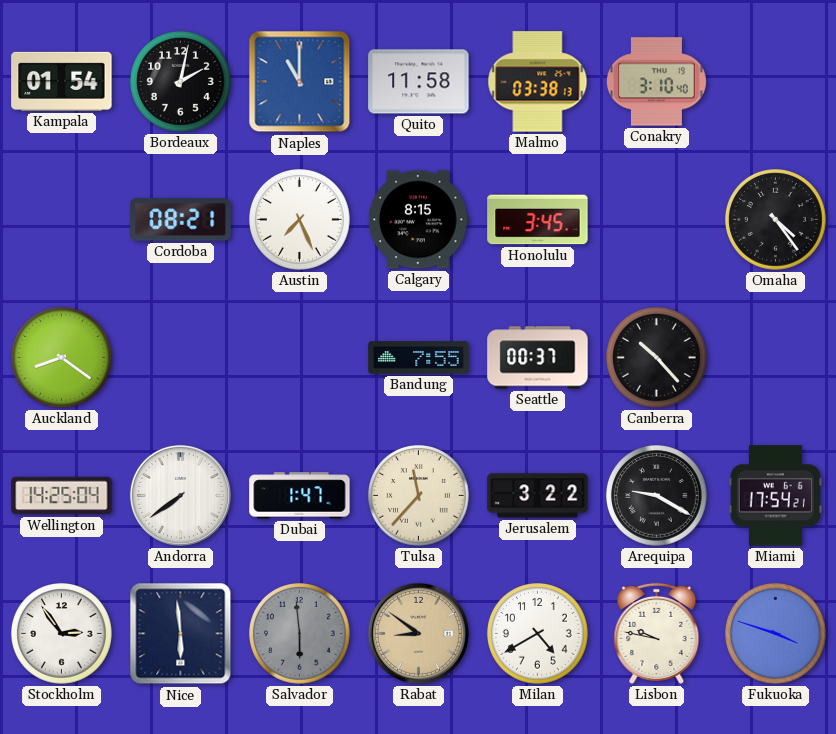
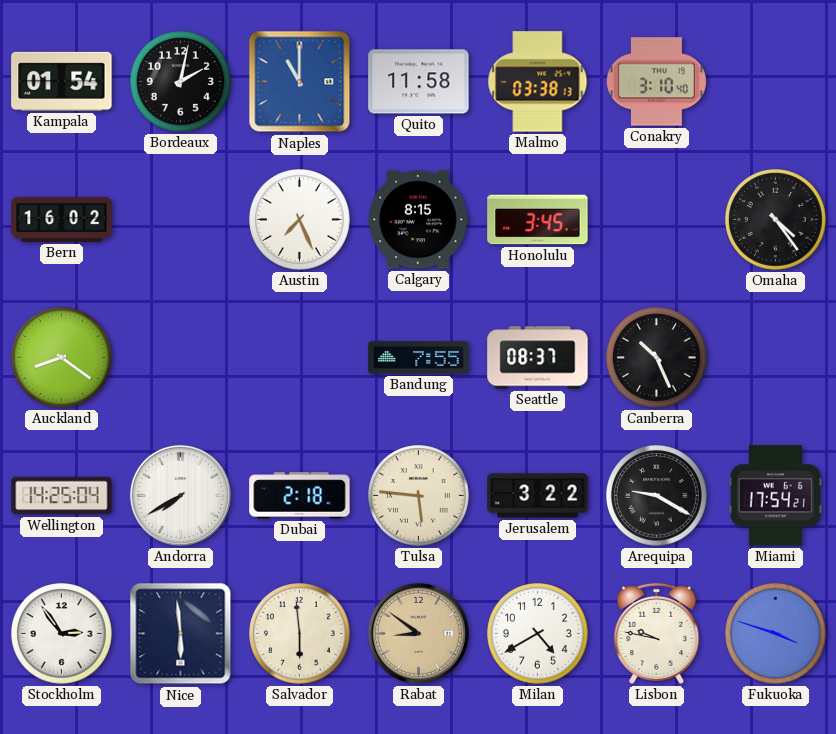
Bern: none -> 16:02
Cordoba: 08:21 -> none
Seattle: 00:37 -> 08:37
Canberra: 10:23 -> 10:26
Andorra: 7:39 -> 7:40
Dubai: 1:47 -> 2:18
Tulsa: 11:37 -> 5:46
Salvador dial: grey -> cream
